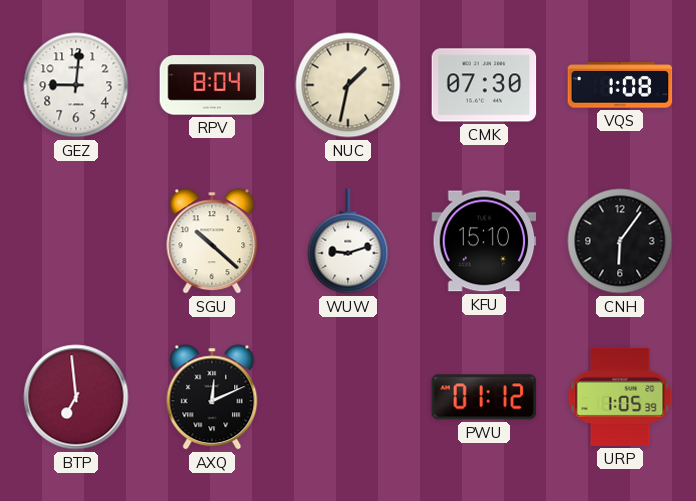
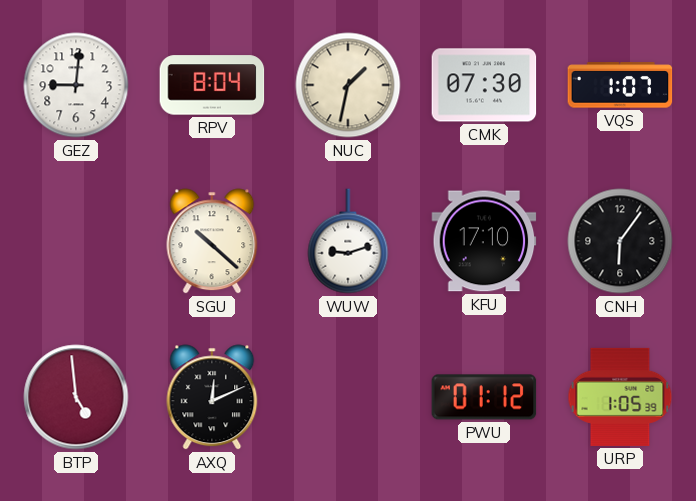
VQS: 1:08 -> 1:07
KFU: 15:10 -> 17:10
BTP: 6:59 -> 4:59
